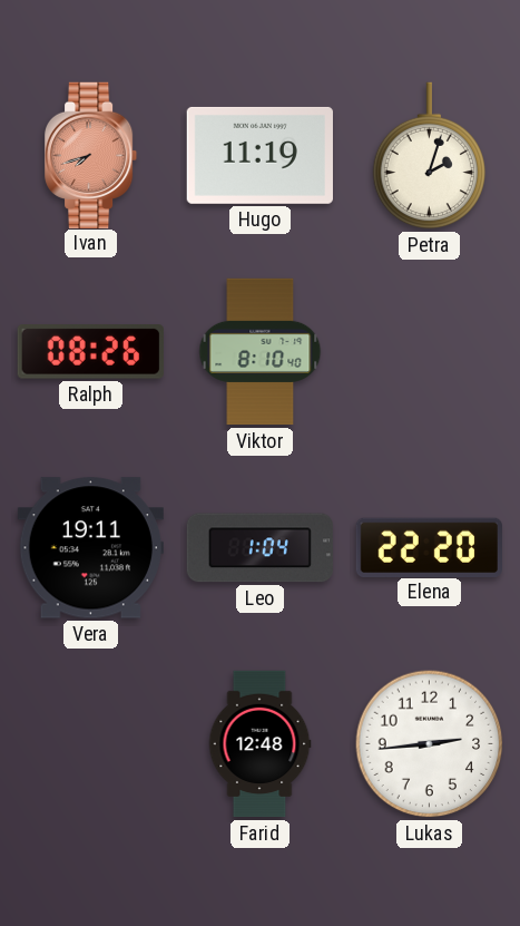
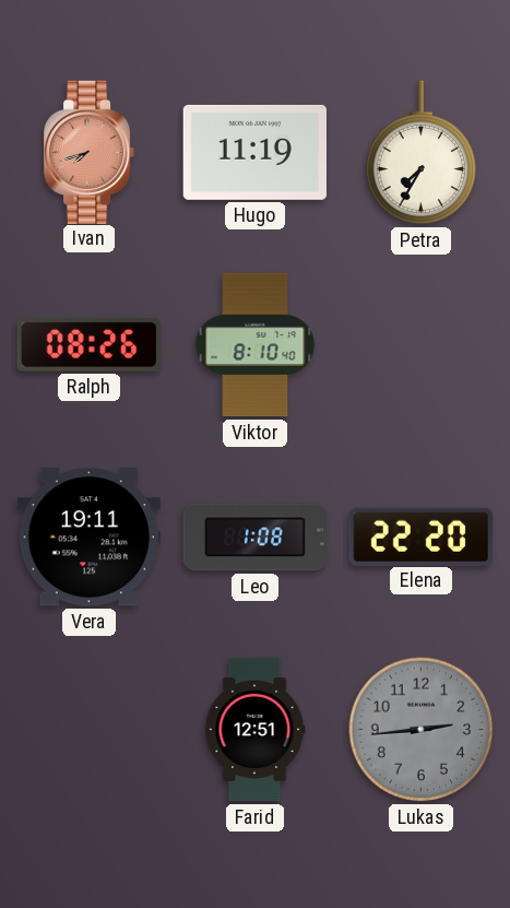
Petra: 2:03 -> 7:35
Leo: 1:04 -> 1:08
Farid: 12:48 -> 12:51
Lukas dial: white -> grey
